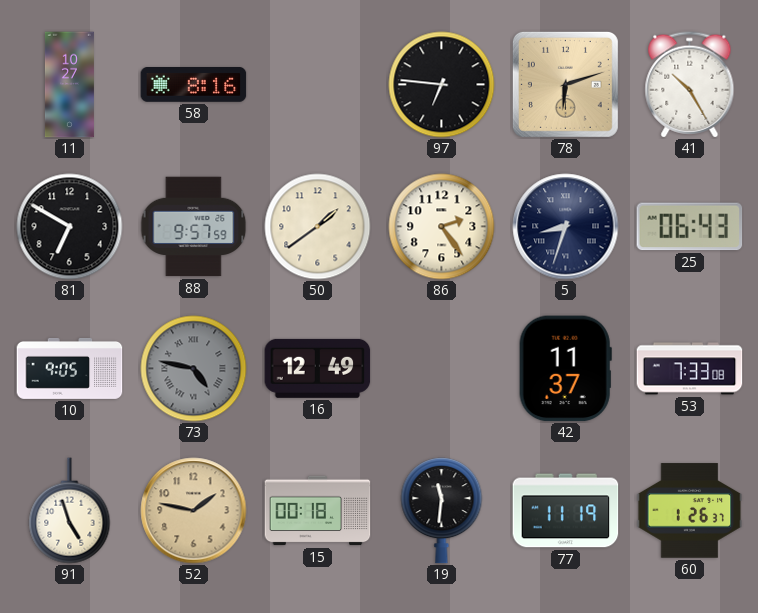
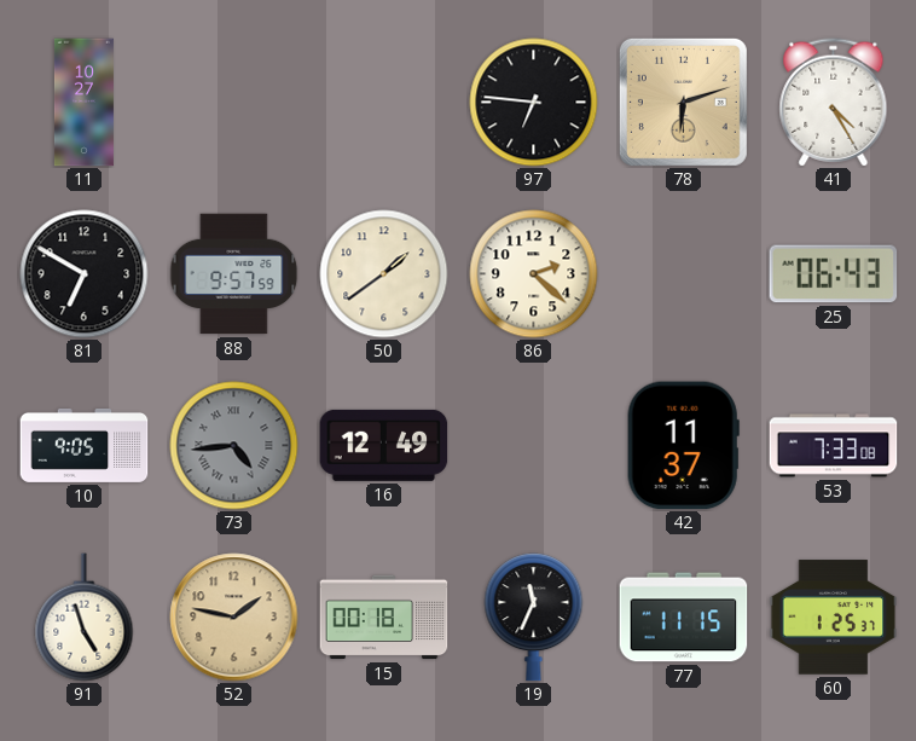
58: 8:16 -> none
41: 10:25 -> 4:25
86: 2:24 -> 2:22
5: 8:33 -> none
73: 4:47 -> 4:44
19: 11:31 -> 11:34
77: 11:19 -> 11:15
60: 1:26 -> 1:25
